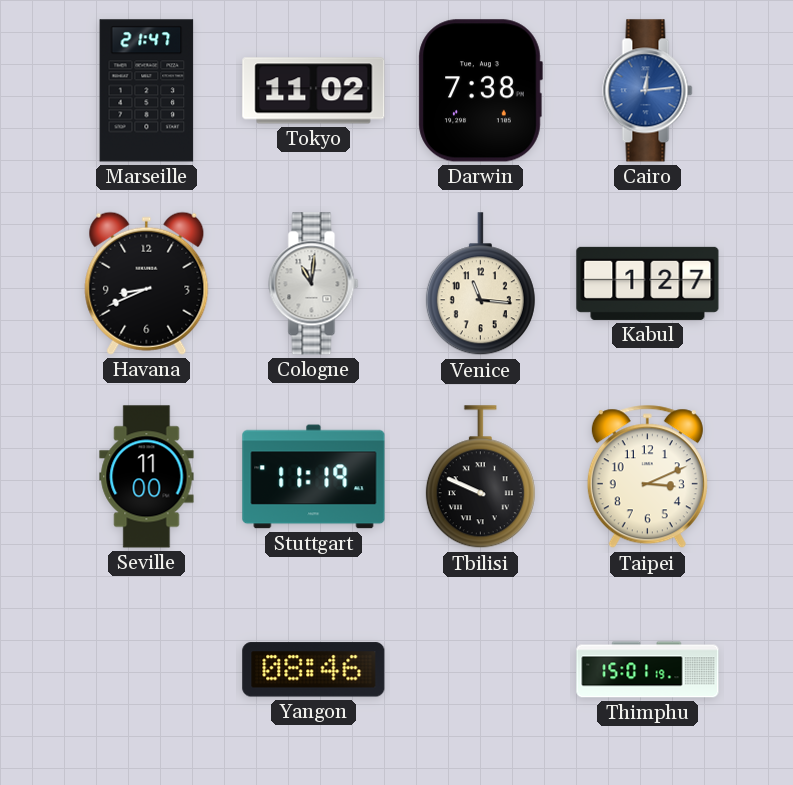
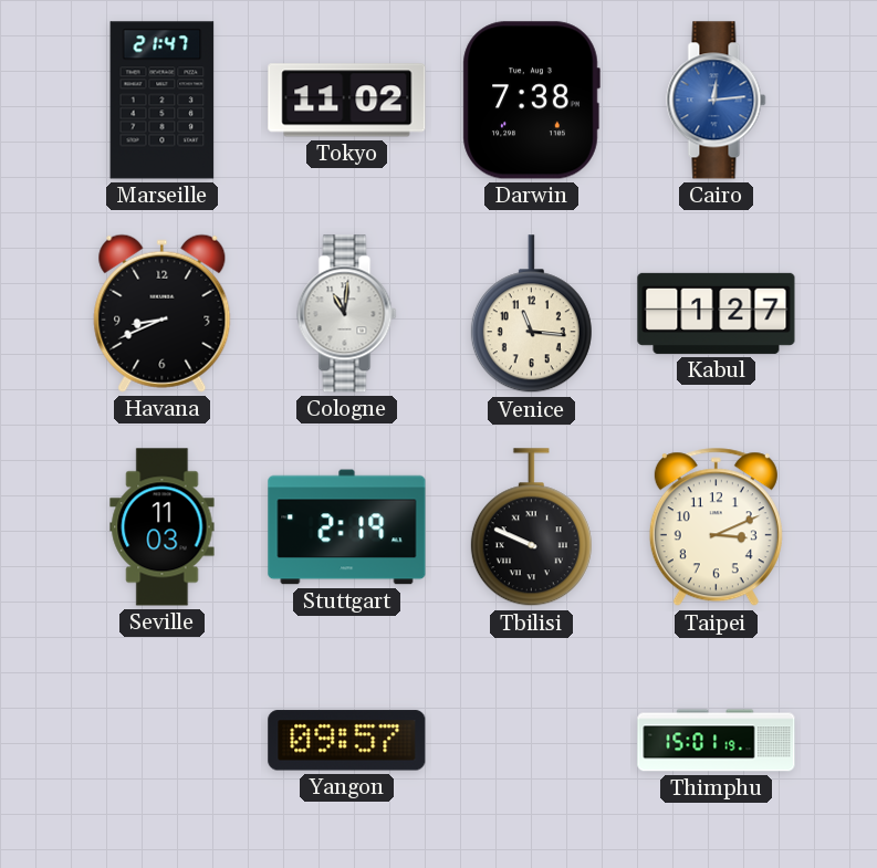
Seville: 11:00 -> 11:03
Stuttgart: 11:19 -> 2:19
Yangon: 08:46 -> 09:57
